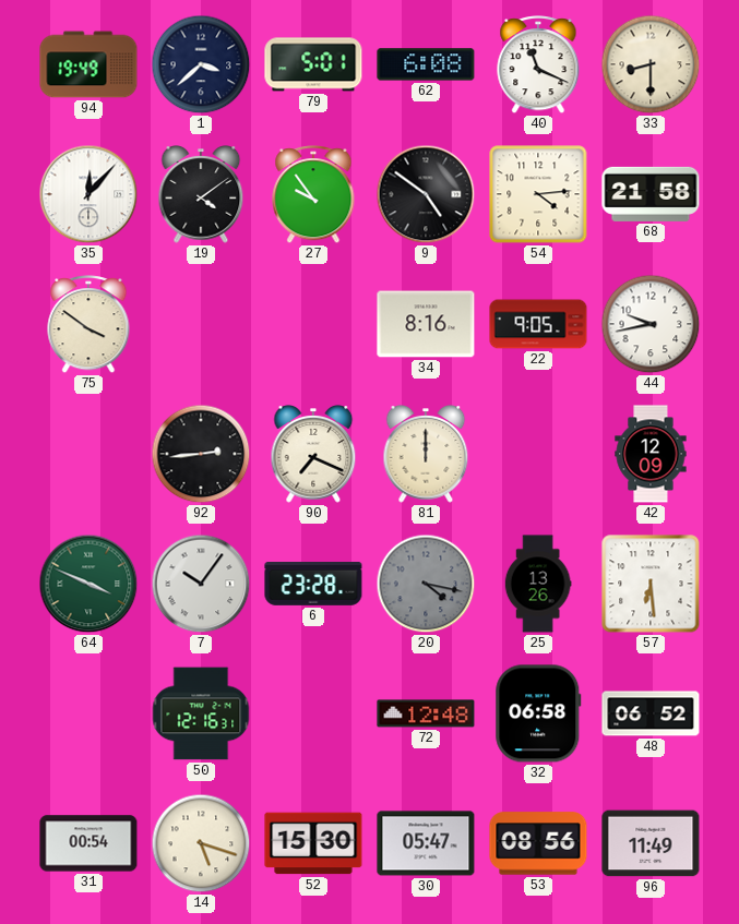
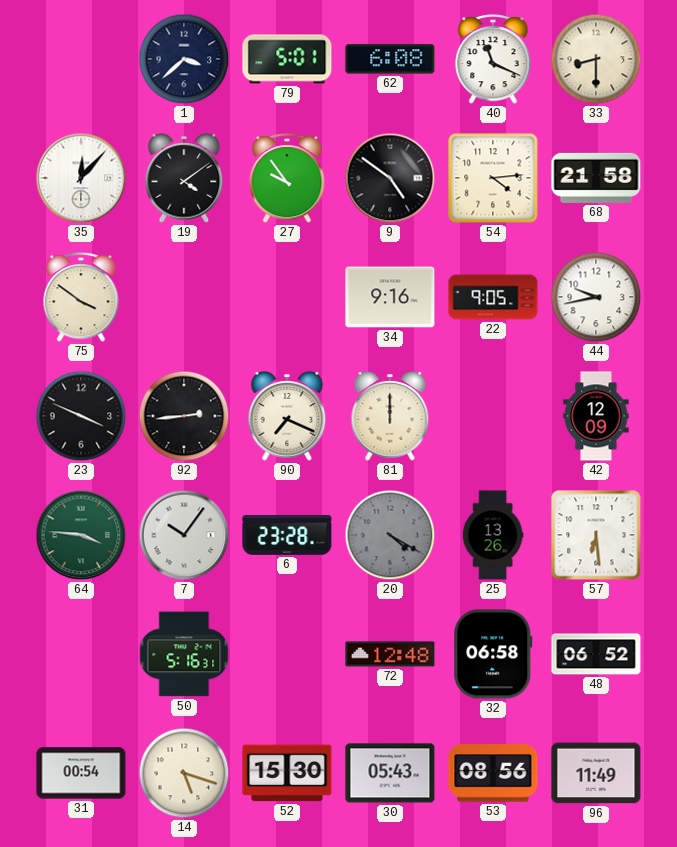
94: 19:49 -> none
34: 8:16 -> 9:16
23: none -> 3:49
64: 3:49 -> 3:46
20: 4:17 -> 4:20
50: 12:16 -> 5:16
30: 05:47 -> 05:43
